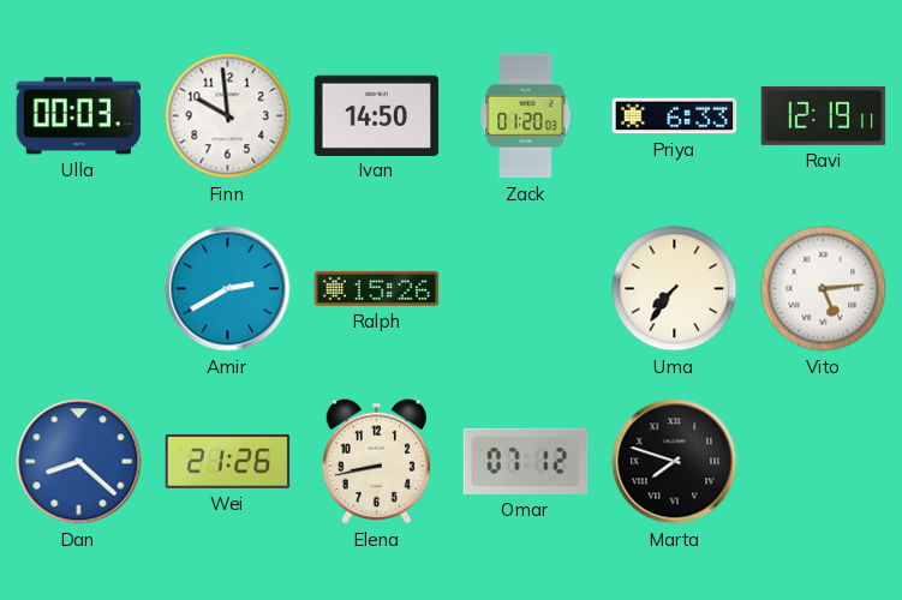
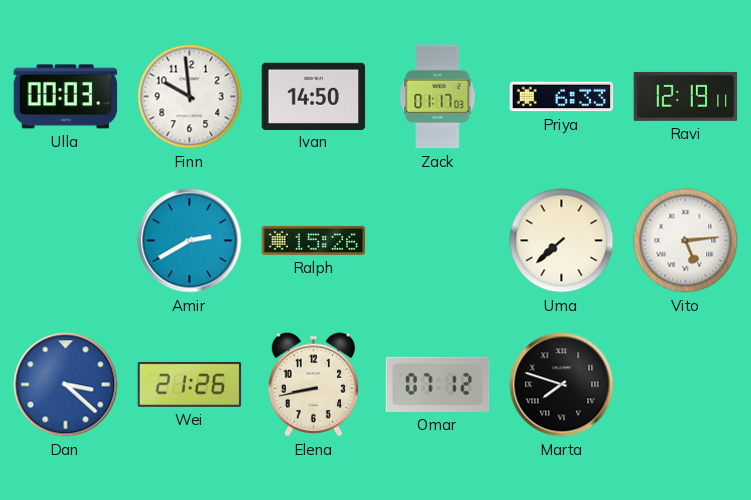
Zack: 01:20 -> 01:17
Uma: 7:36 -> 7:38
Dan: 8:22 -> 3:22
